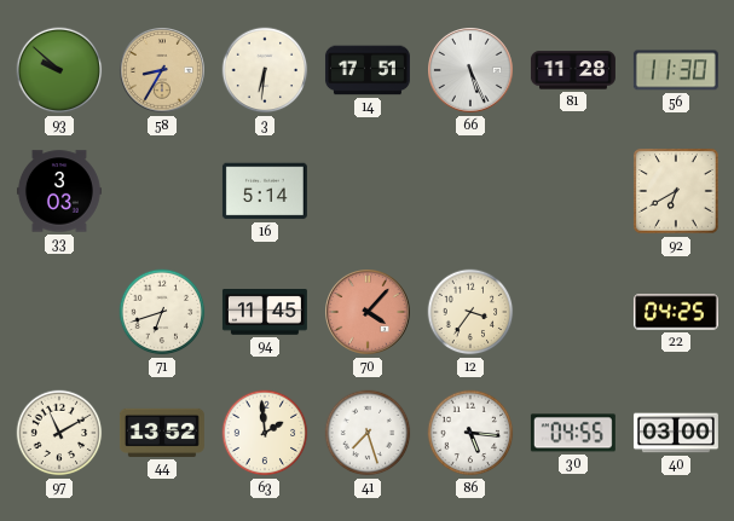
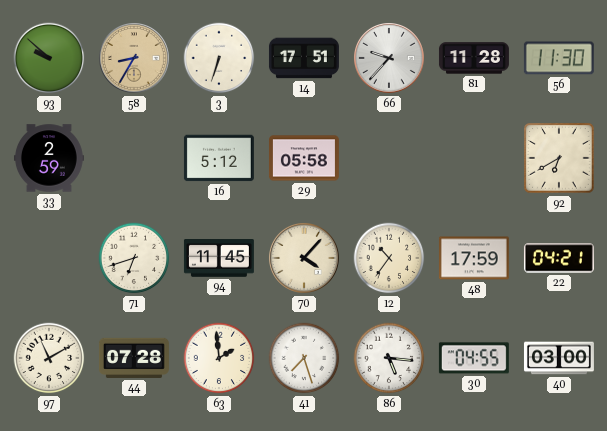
3: 6:31 -> 6:33
66: 5:26 -> 9:37
33: 3:03 -> 2:59
16: 5:14 -> 5:12
29: none -> 05:58
70 dial: salmon -> cream
12: 3:36 -> 10:36
48: none -> 17:59
22: 04:25 -> 04:21
44: 13:52 -> 07:28
